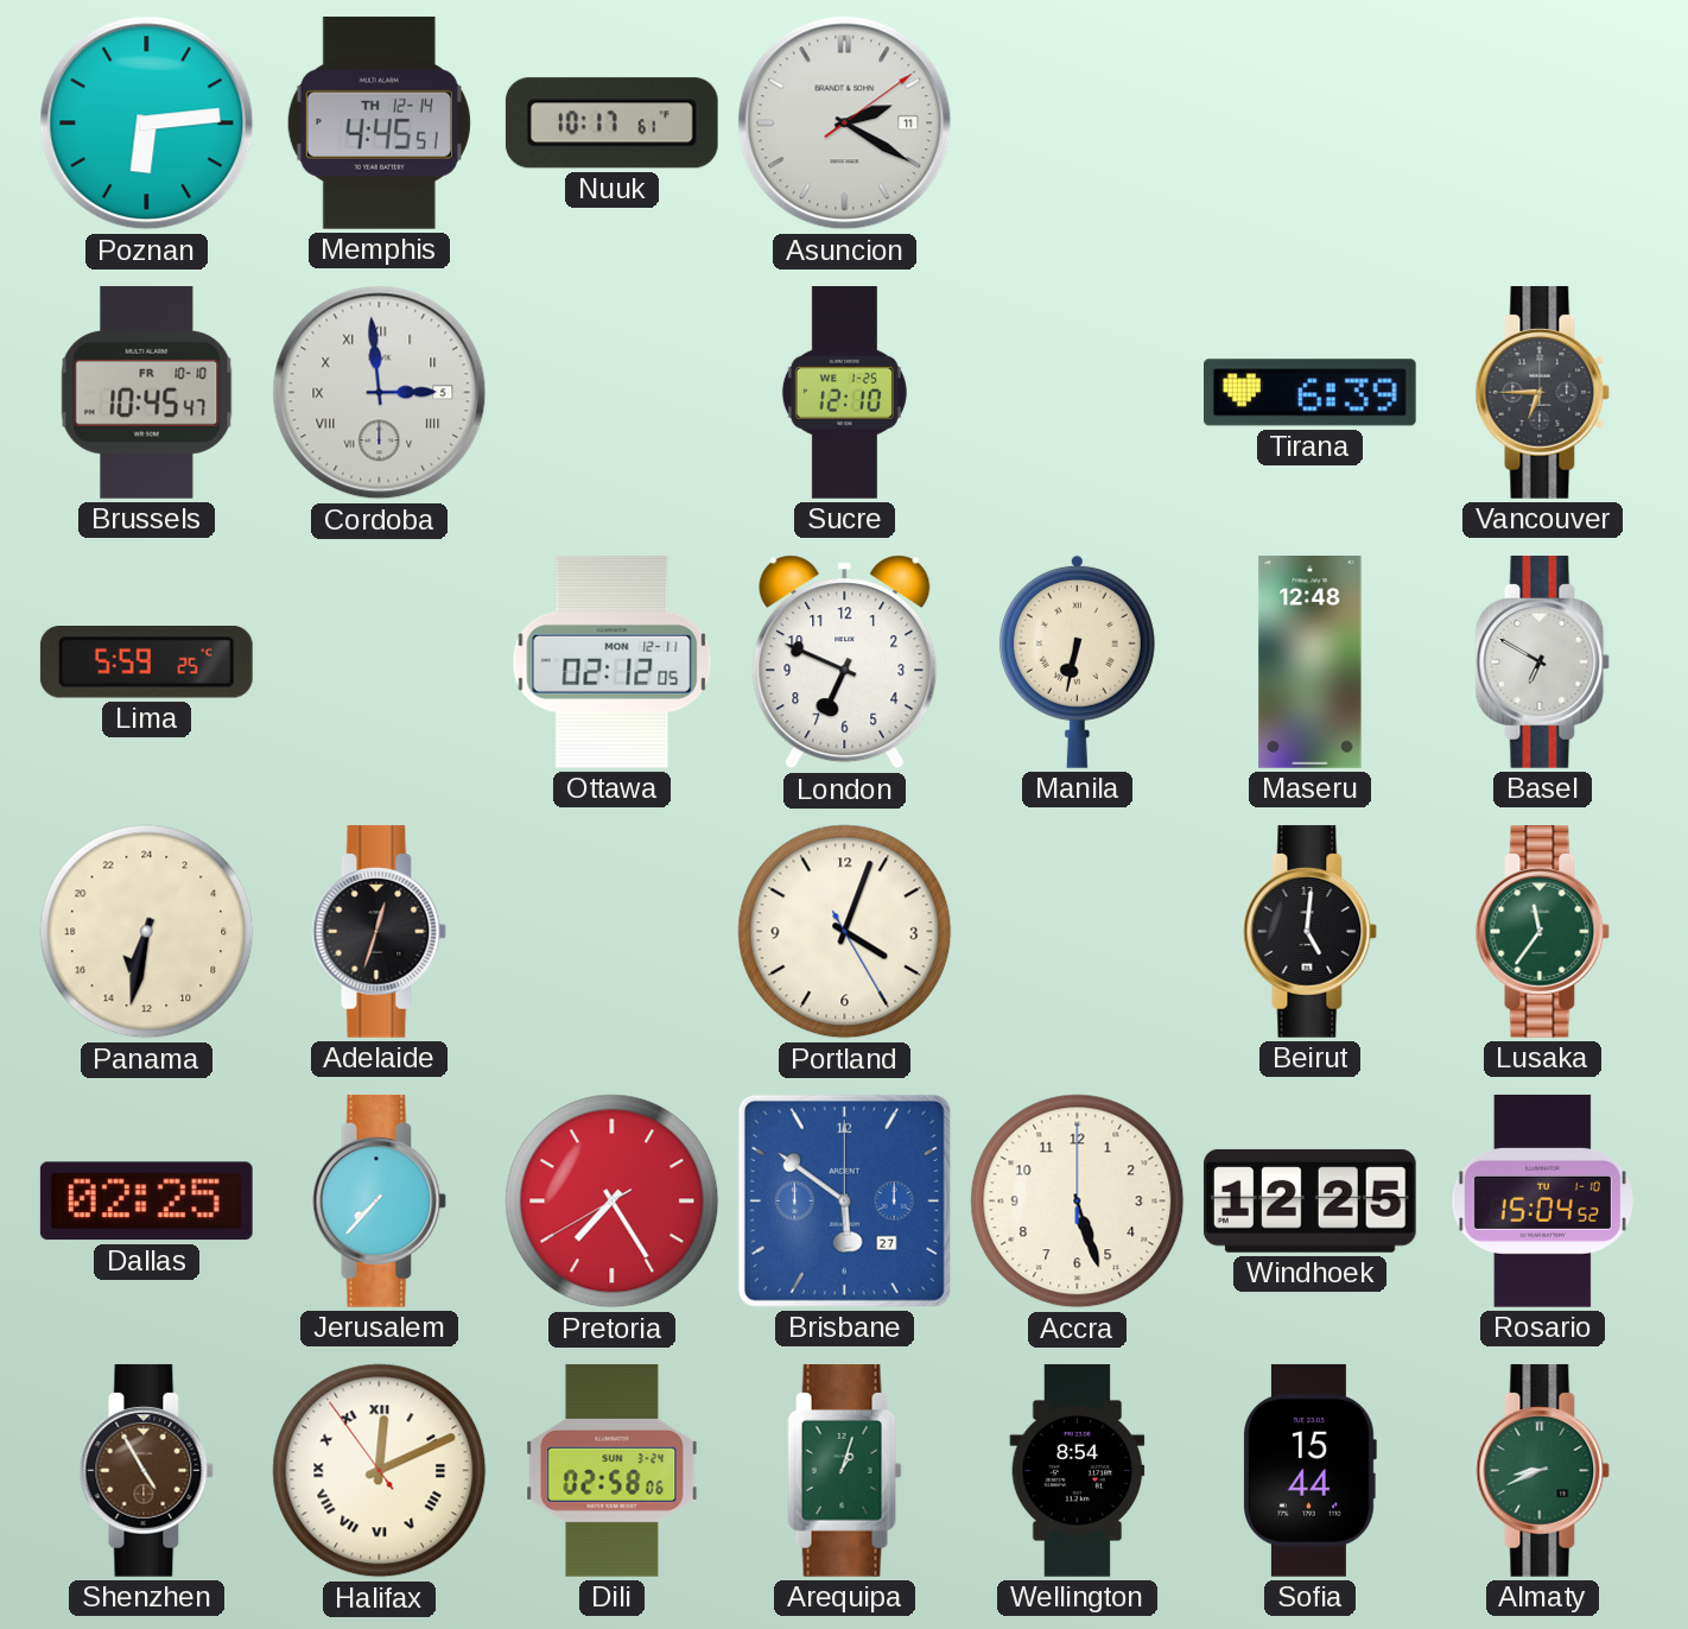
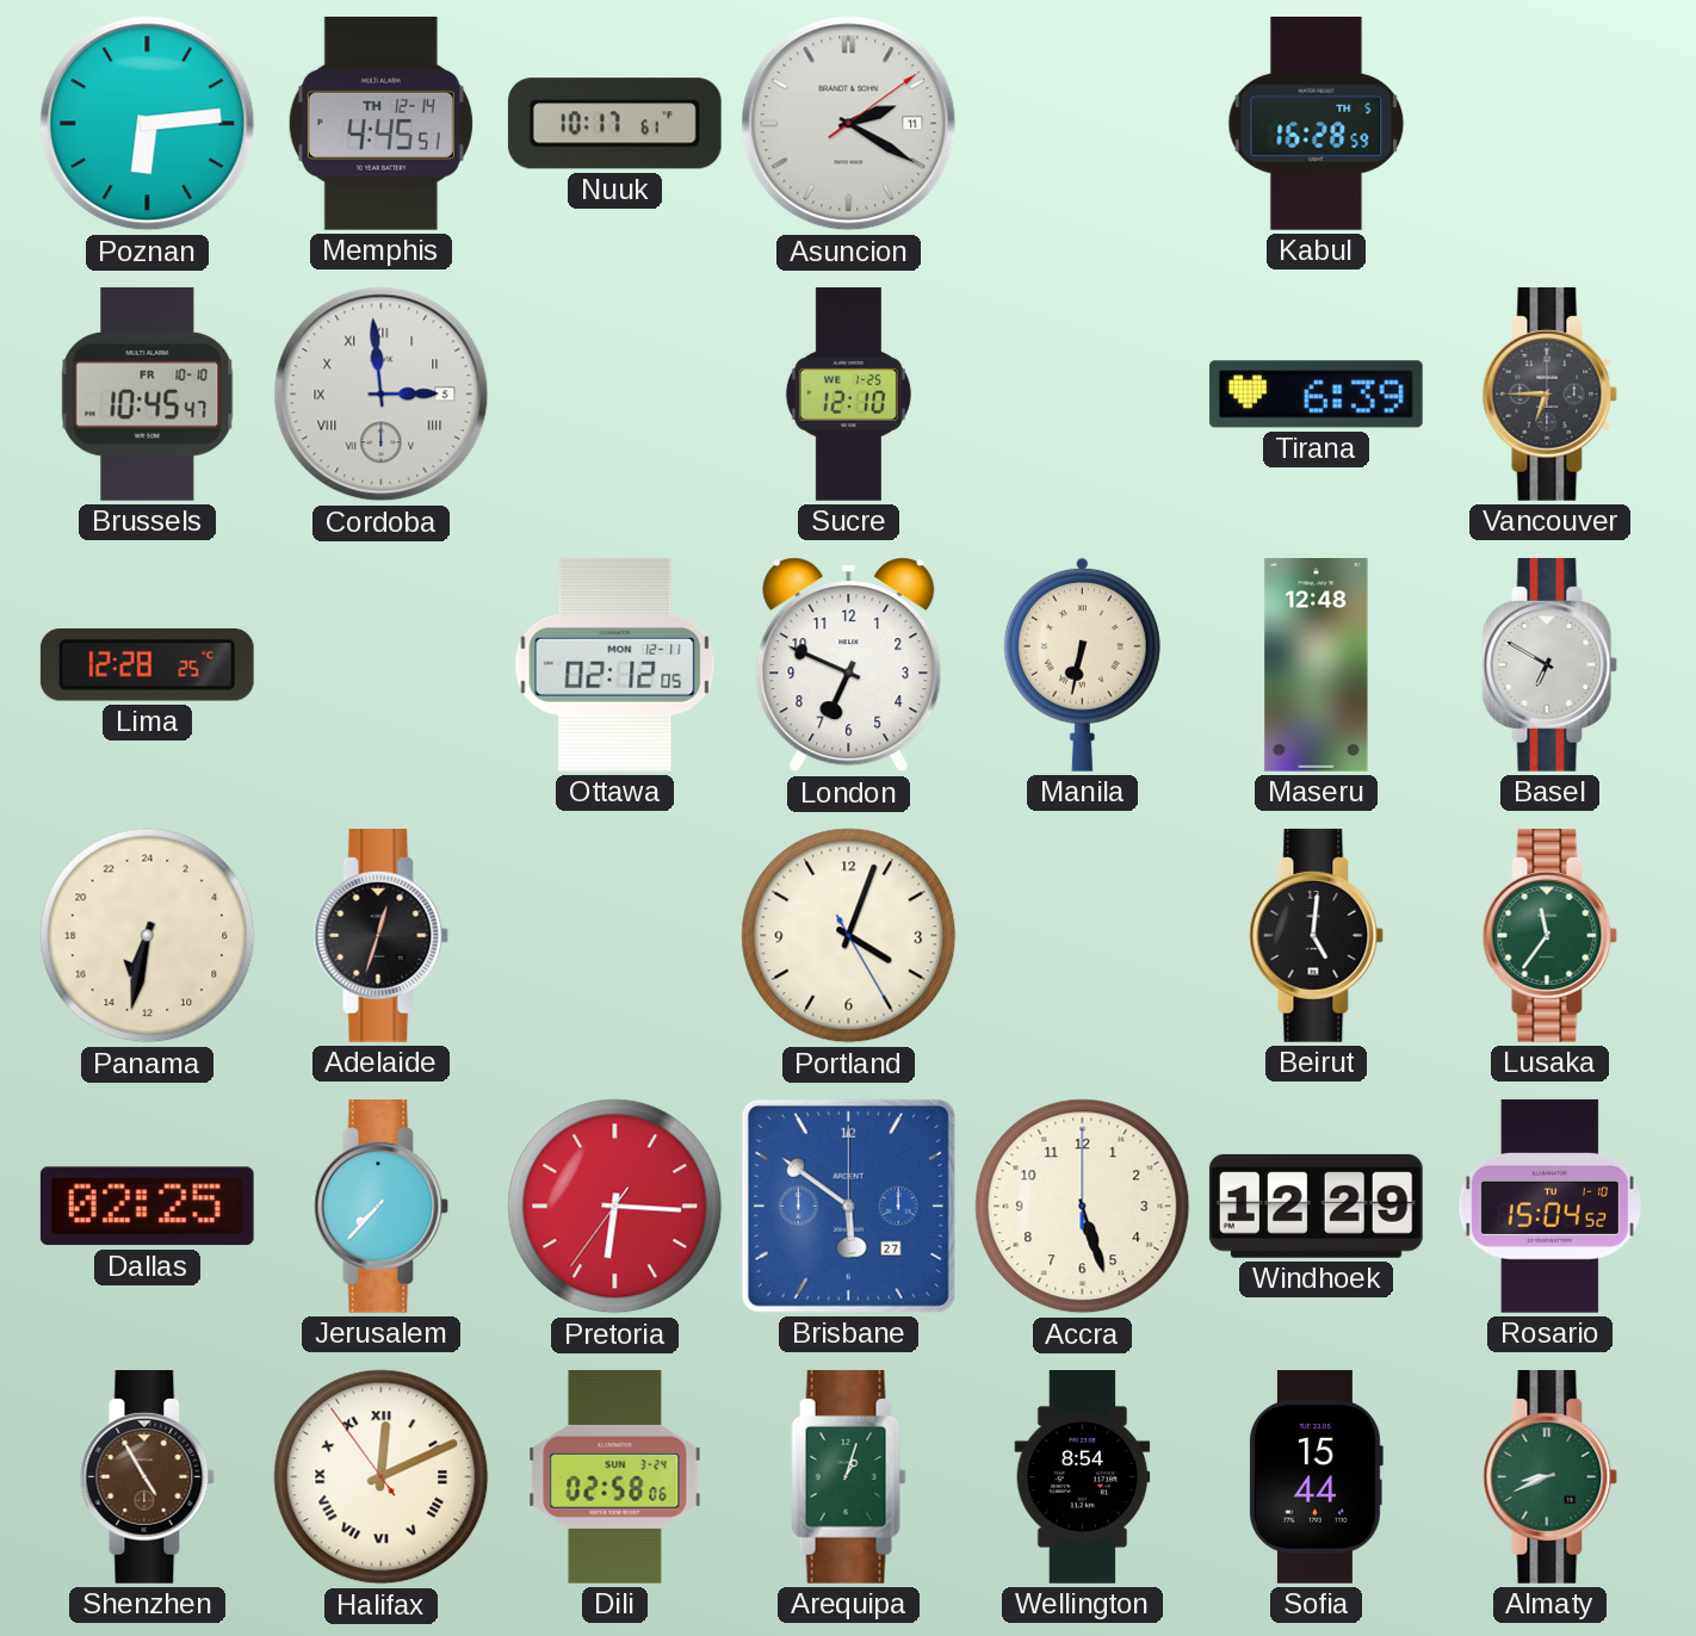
Kabul: none -> 16:28
Lima: 5:59 -> 12:28
Pretoria: 7:24 -> 6:15
Windhoek: 12:25 -> 12:29
